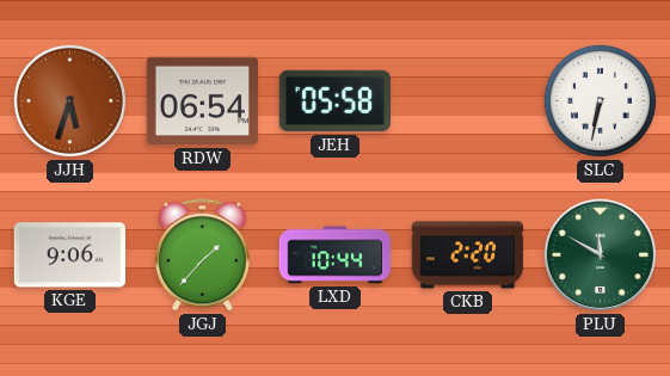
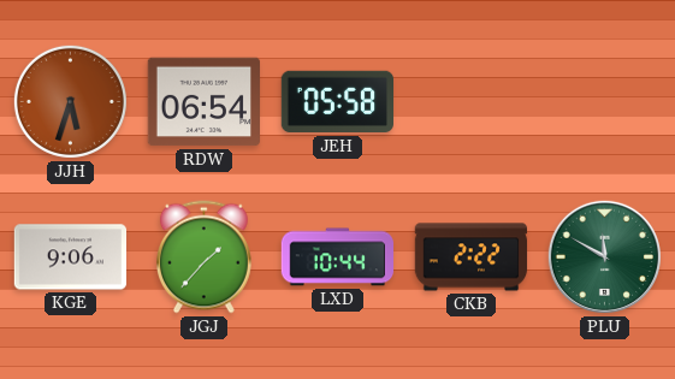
SLC: 6:32 -> none
CKB: 2:20 -> 2:22
